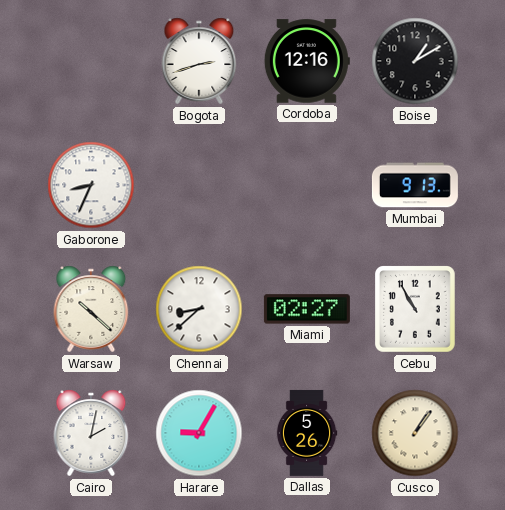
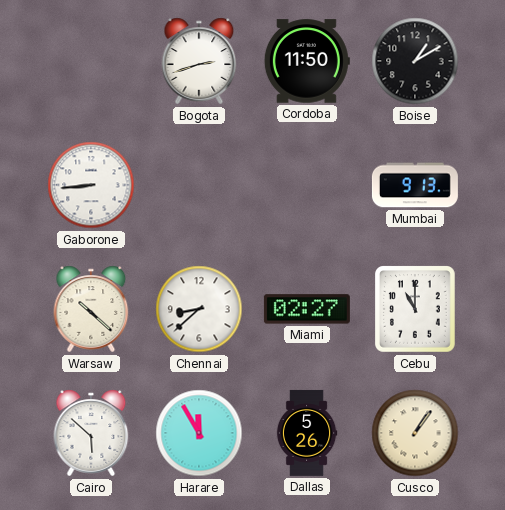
Cordoba: 12:16 -> 11:50
Gaborone: 8:34 -> 8:44
Cebu: 10:55 -> 11:00
Cairo: 2:02 -> 5:52
Harare: 9:05 -> 11:55
